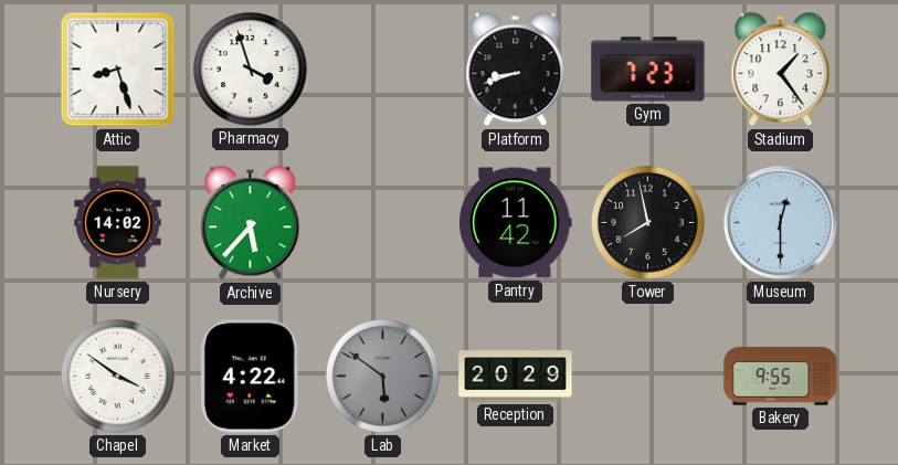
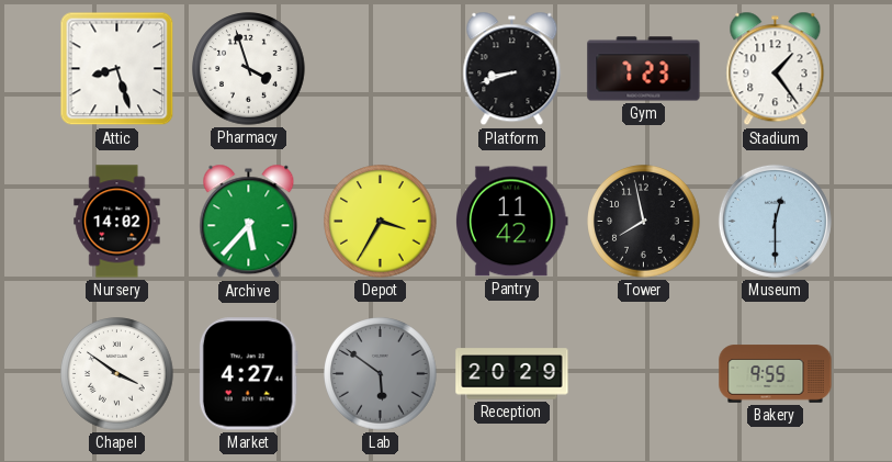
Depot: none -> 3:35
Market: 4:22 -> 4:27
